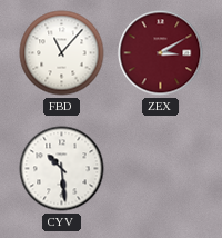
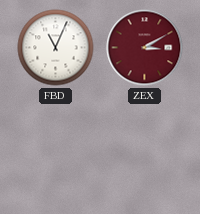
FBD: 11:07 -> 11:04
CYV: 10:29 -> none
